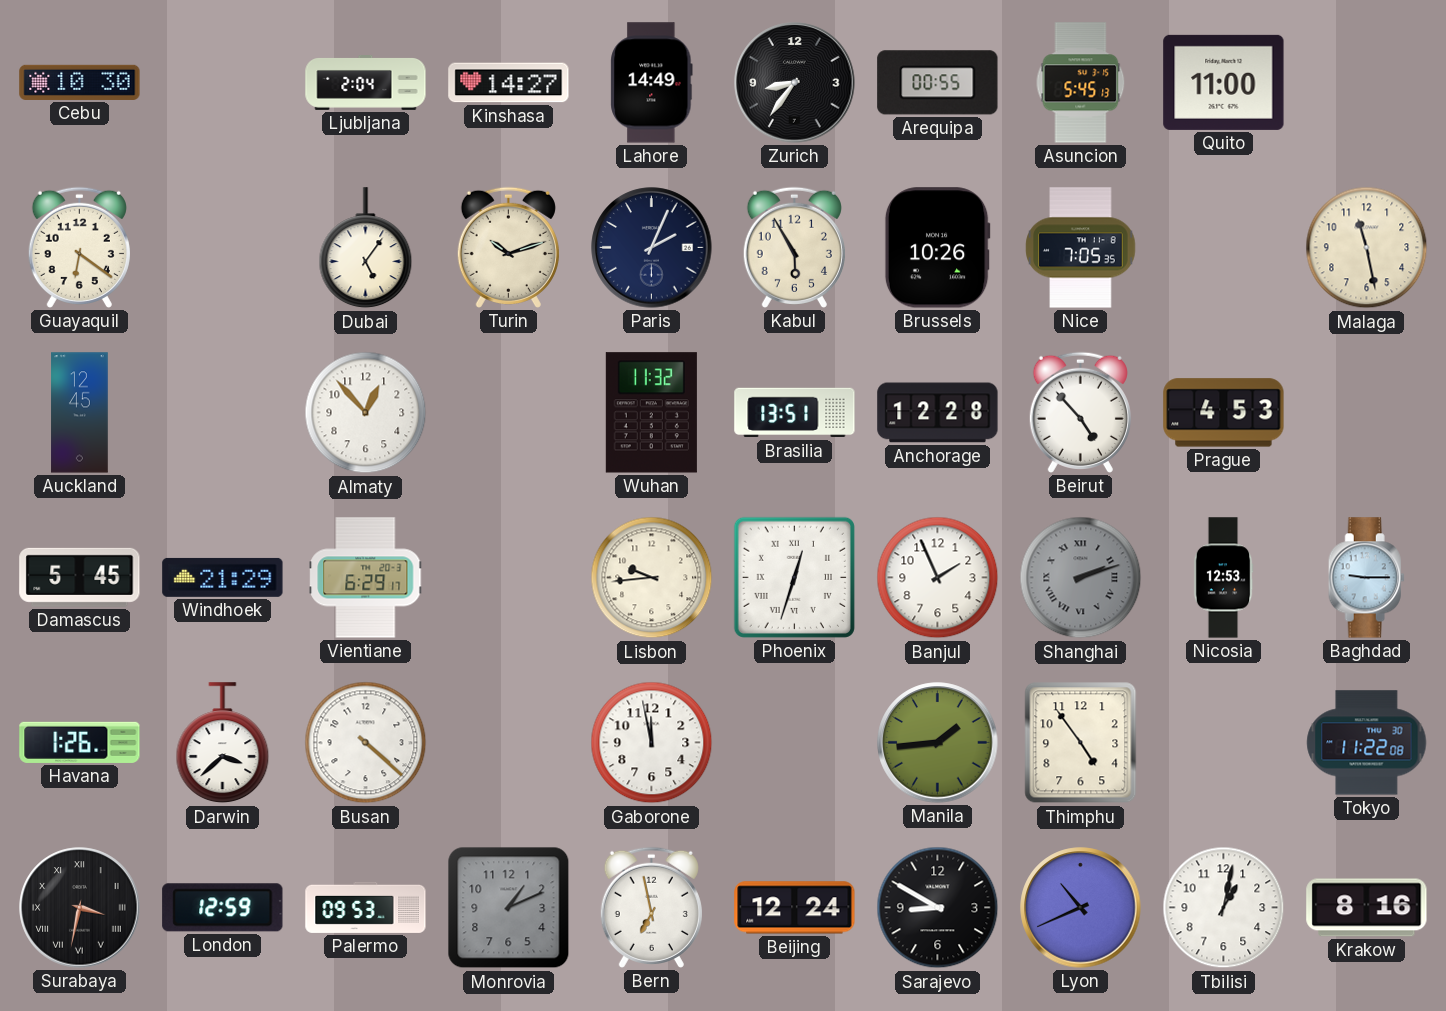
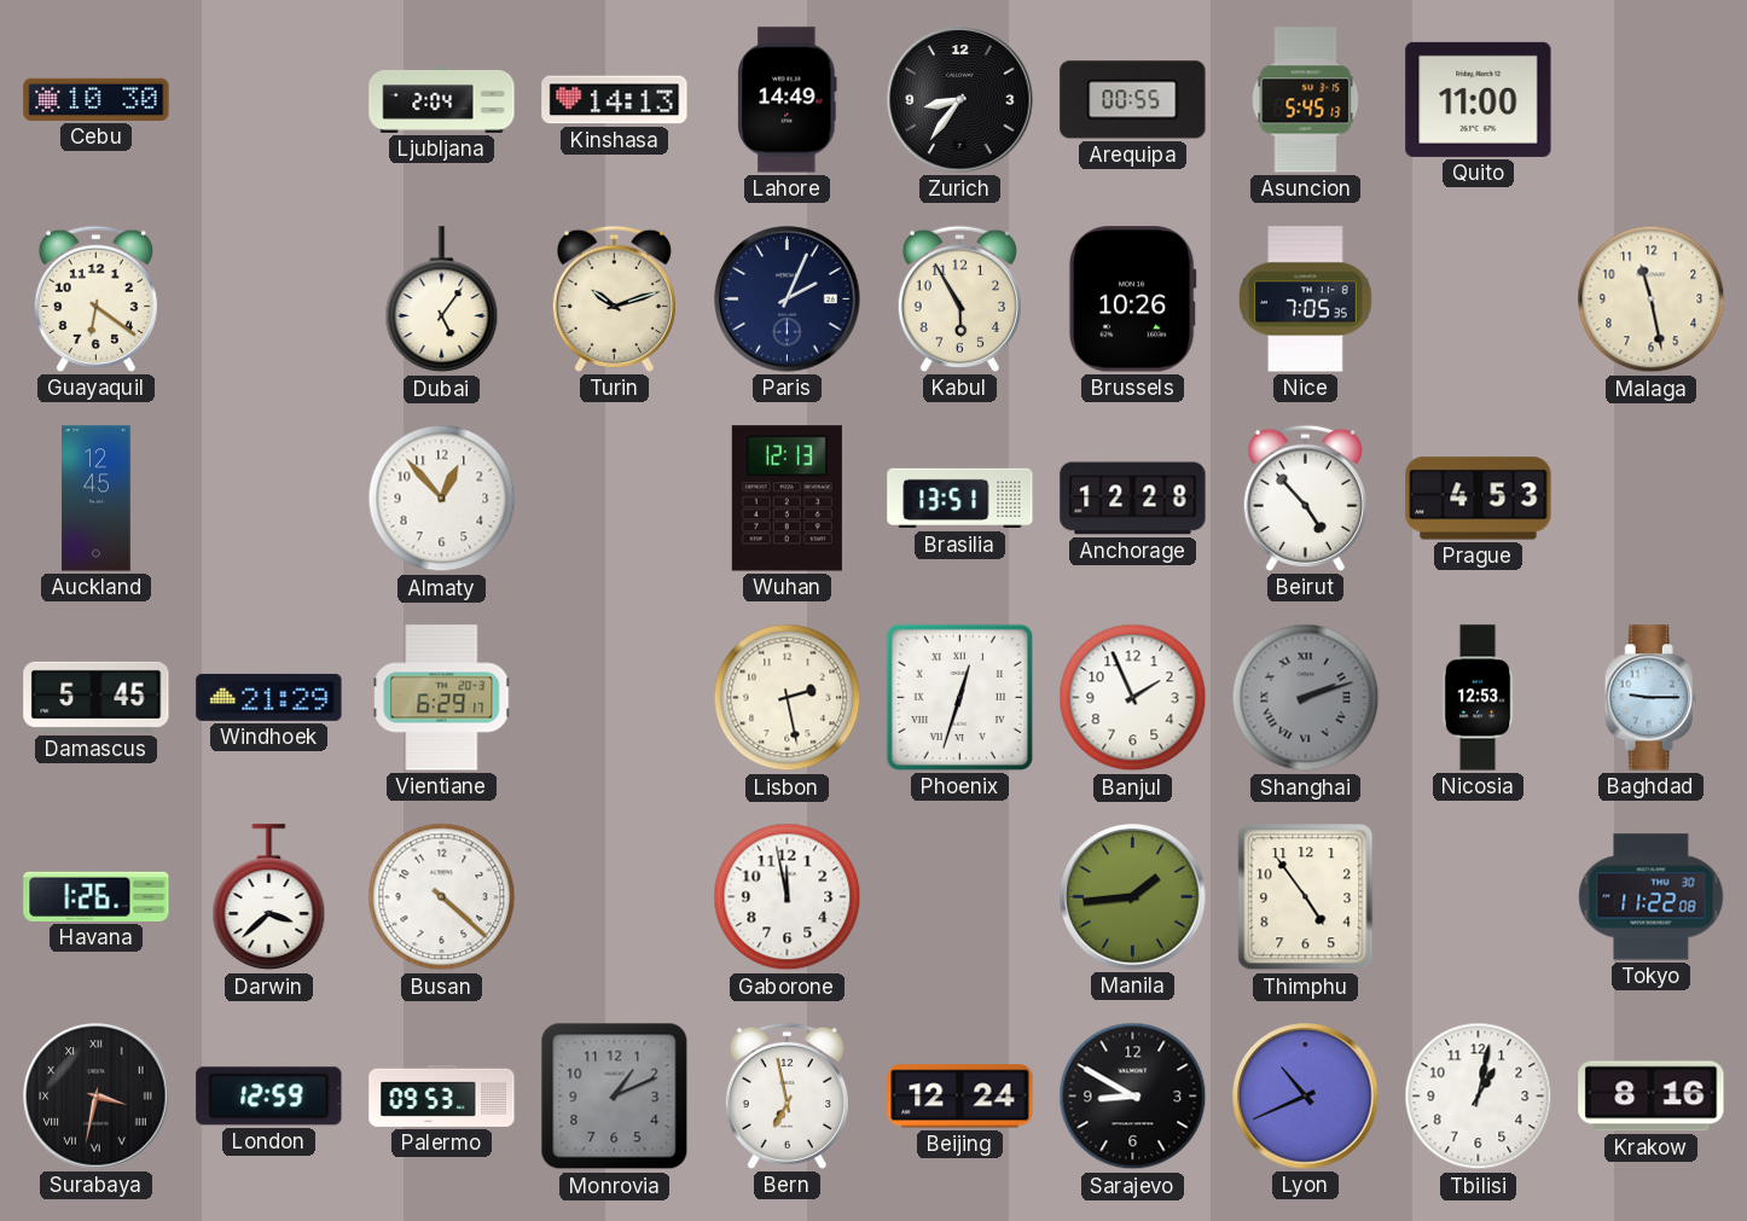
Kinshasa: 14:27 -> 14:13
Wuhan: 11:32 -> 12:13
Lisbon: 9:44 -> 2:28
